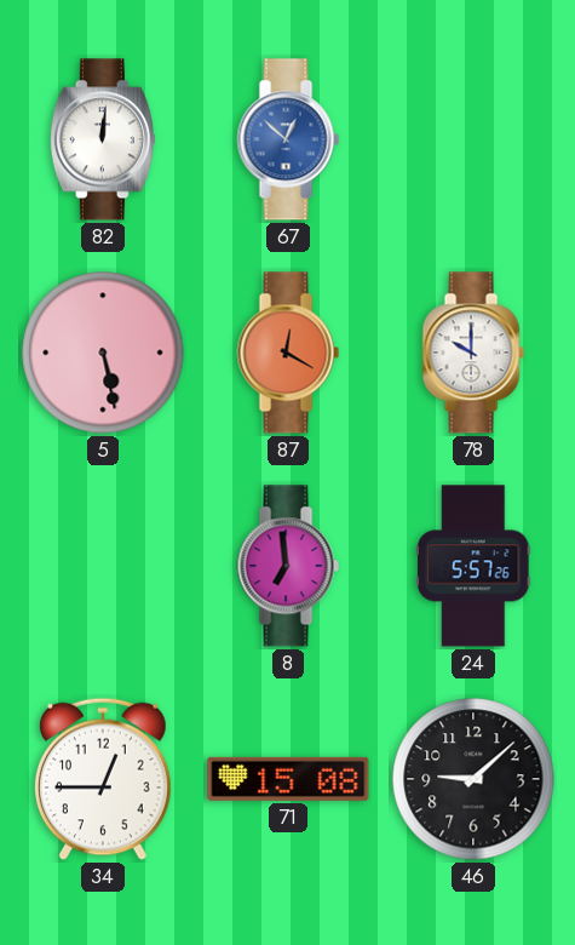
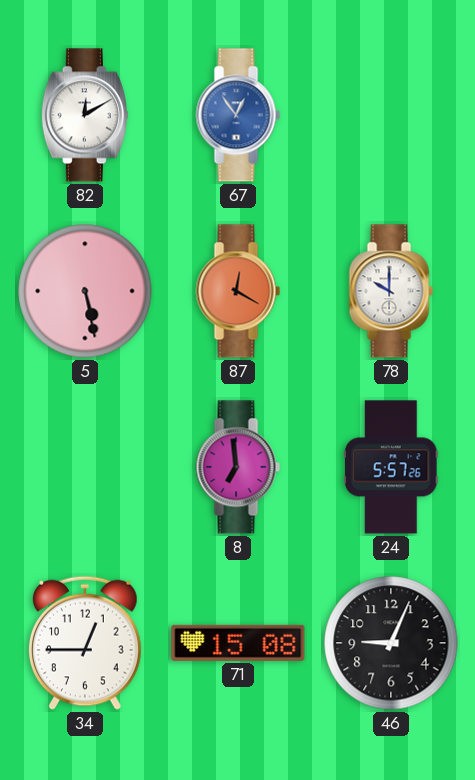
82: 12:01 -> 12:10
67: 12:52 -> 12:54
46: 9:08 -> 9:04
